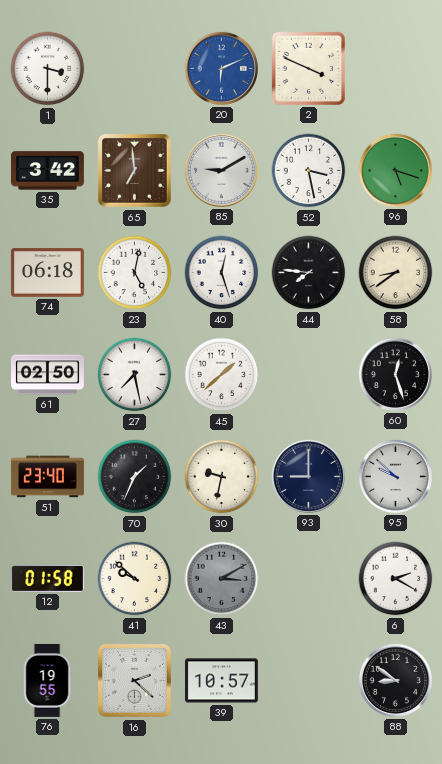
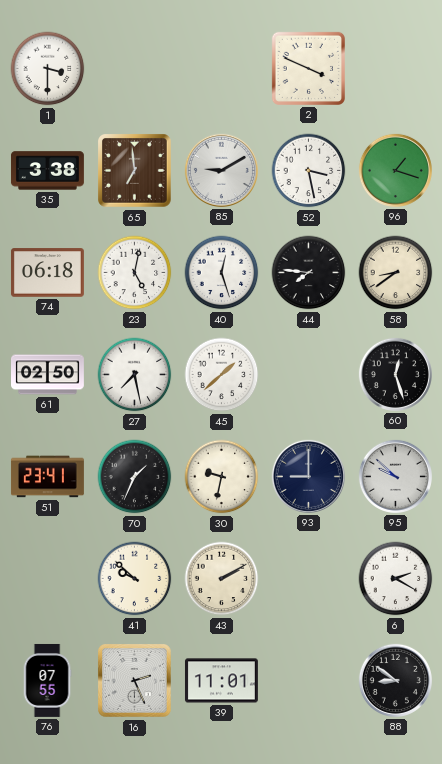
20: 6:11 -> none
35: 3:42 -> 3:38
96: 5:18 -> 1:18
51: 23:40 -> 23:41
12: 01:58 -> none
43: 3:10 -> 2:10
43 dial: grey -> cream
76: 19:55 -> 07:55
16: 2:22 -> 2:26
39: 10:57 -> 11:01
